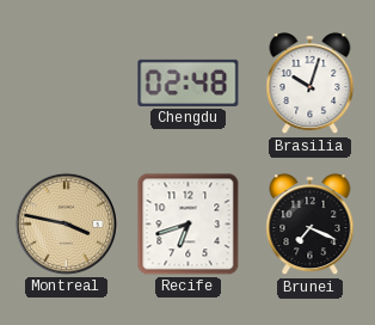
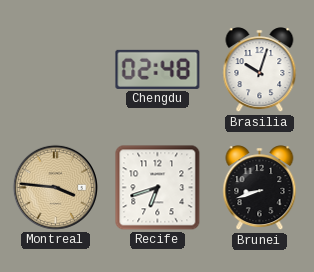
Montreal: 3:47 -> 3:46
Brunei: 7:19 -> 8:42
